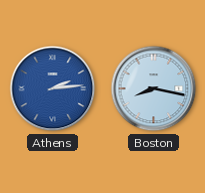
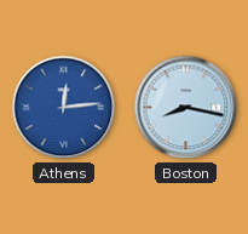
Athens: 2:14 -> 12:14
